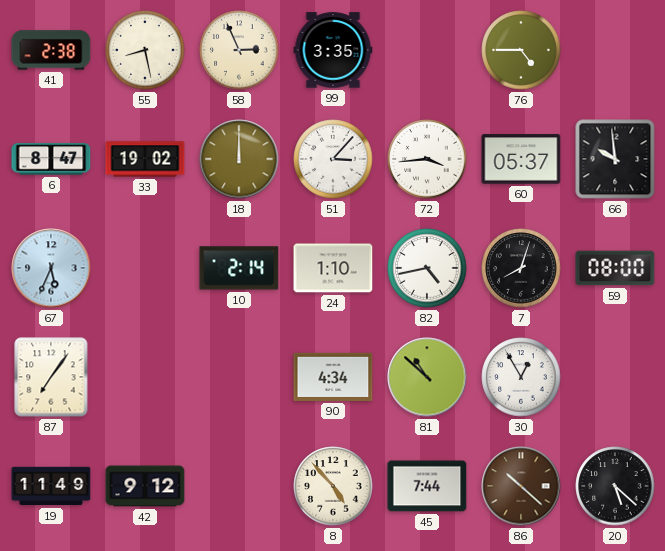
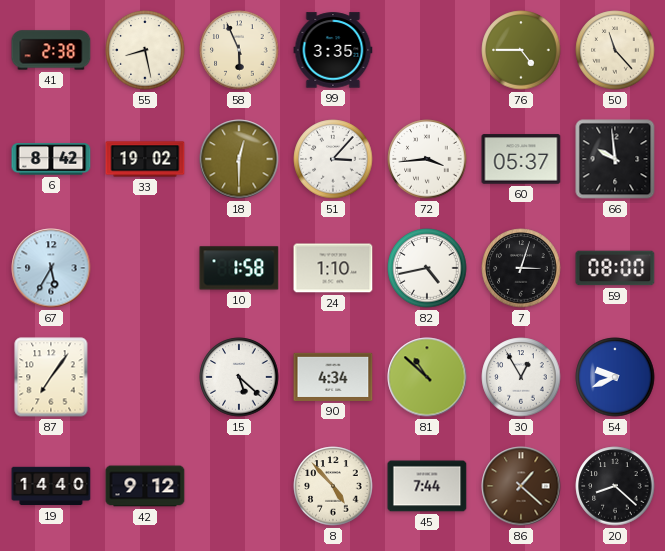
58: 2:56 -> 5:56
50: none -> 11:23
6: 8:47 -> 8:42
18: 12:00 -> 12:30
67: 5:34 -> 5:35
10: 2:14 -> 1:58
7: 8:03 -> 3:03
15: none -> 5:22
54: none -> 9:41
19: 11:49 -> 14:40
86: 10:22 -> 1:22
20: 5:22 -> 8:22
